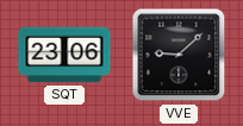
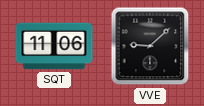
SQT: 23:06 -> 11:06
